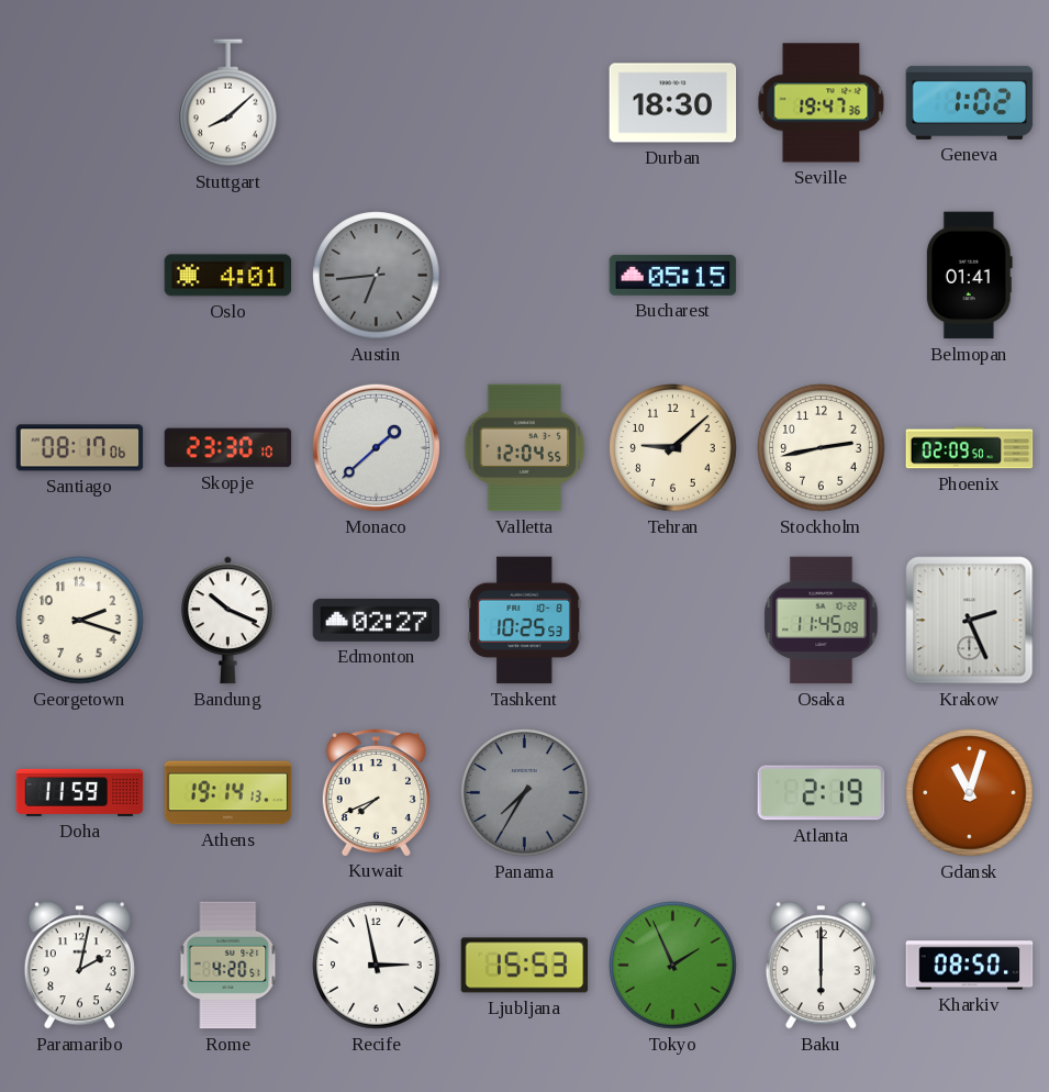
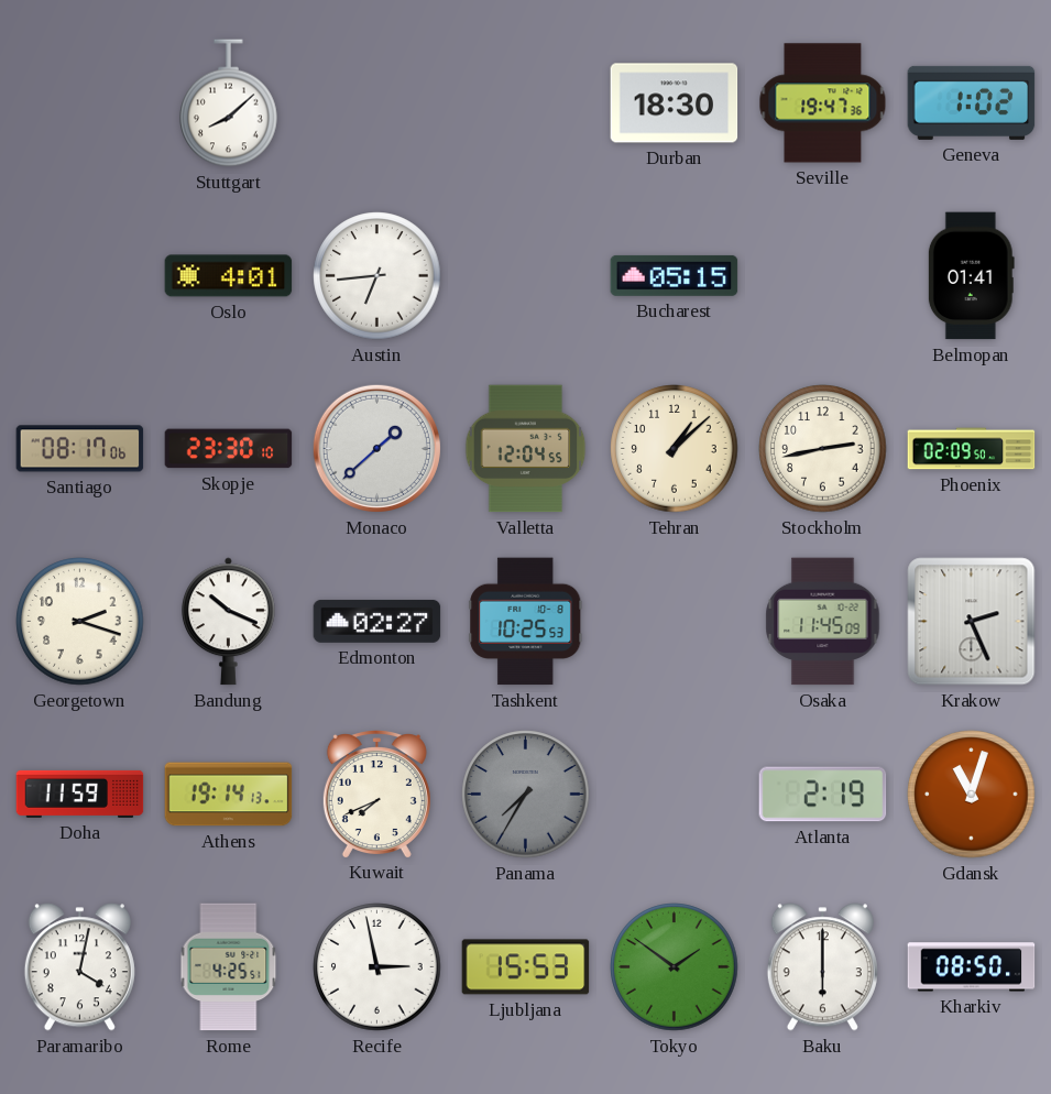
Austin dial: grey -> white
Tehran: 9:08 -> 1:08
Paramaribo: 2:02 -> 4:02
Rome: 4:20 -> 4:25
Tokyo: 1:56 -> 1:51
